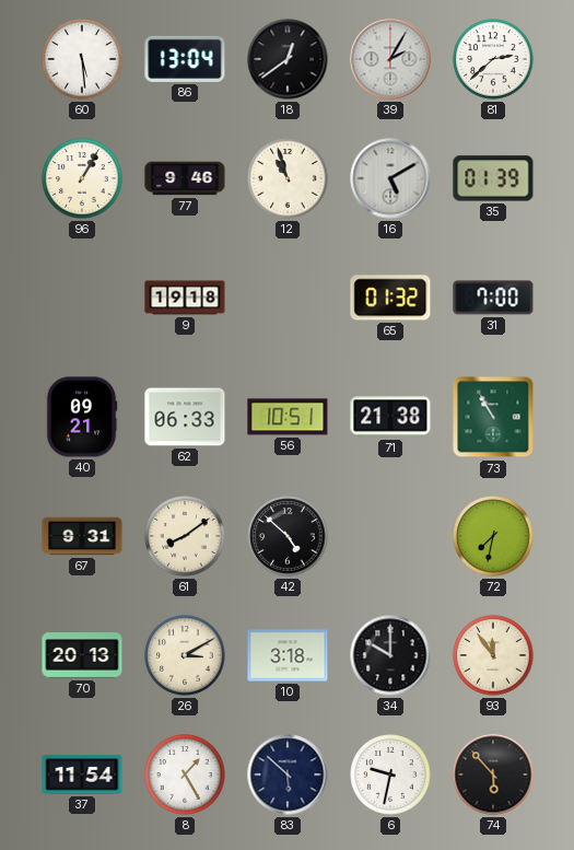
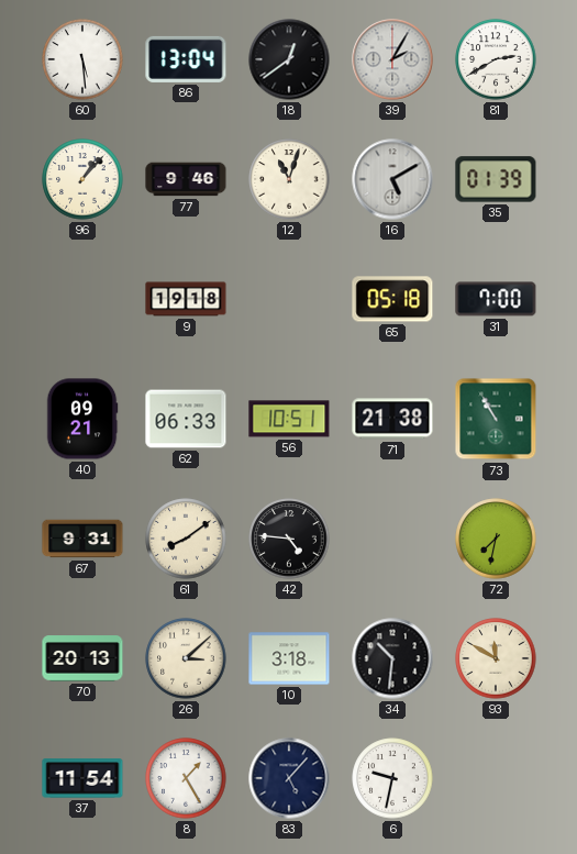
81: 2:38 -> 2:40
96: 1:05 -> 1:07
12: 10:57 -> 11:03
65: 01:32 -> 05:18
42: 4:52 -> 4:46
26: 3:10 -> 3:08
34: 10:00 -> 10:31
93: 11:54 -> 11:50
83: 5:52 -> 5:07
74: 5:53 -> none
